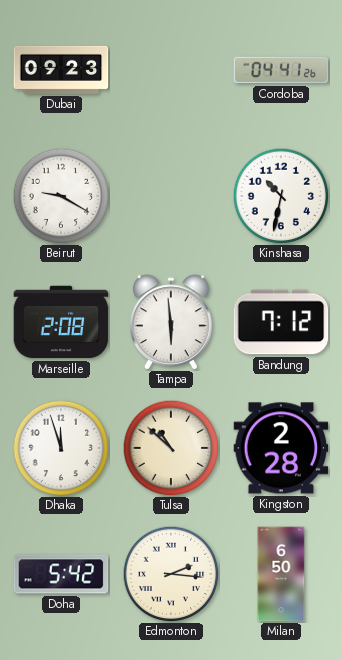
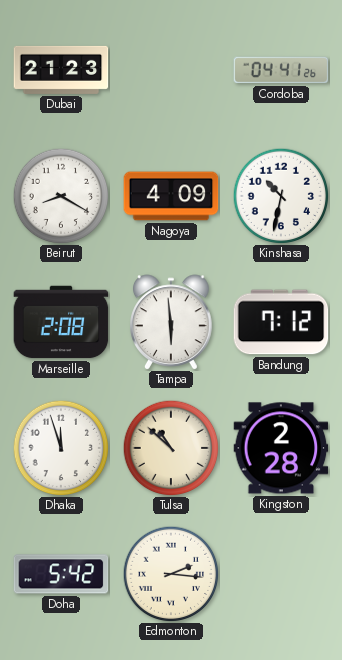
Dubai: 09:23 -> 21:23
Beirut: 9:20 -> 8:20
Nagoya: none -> 4:09
Milan: 6:50 -> none
